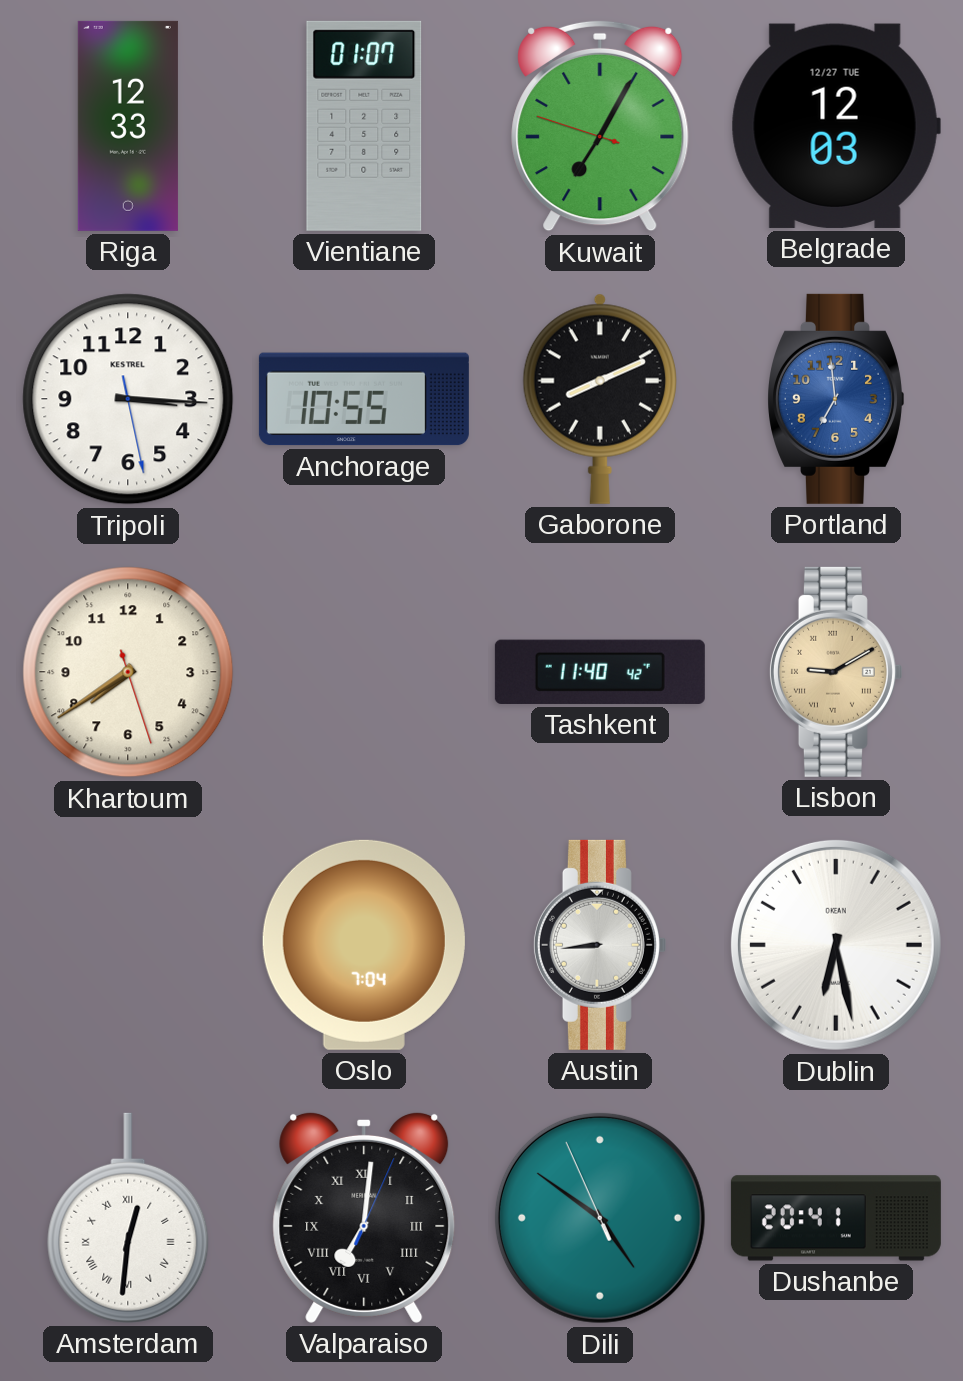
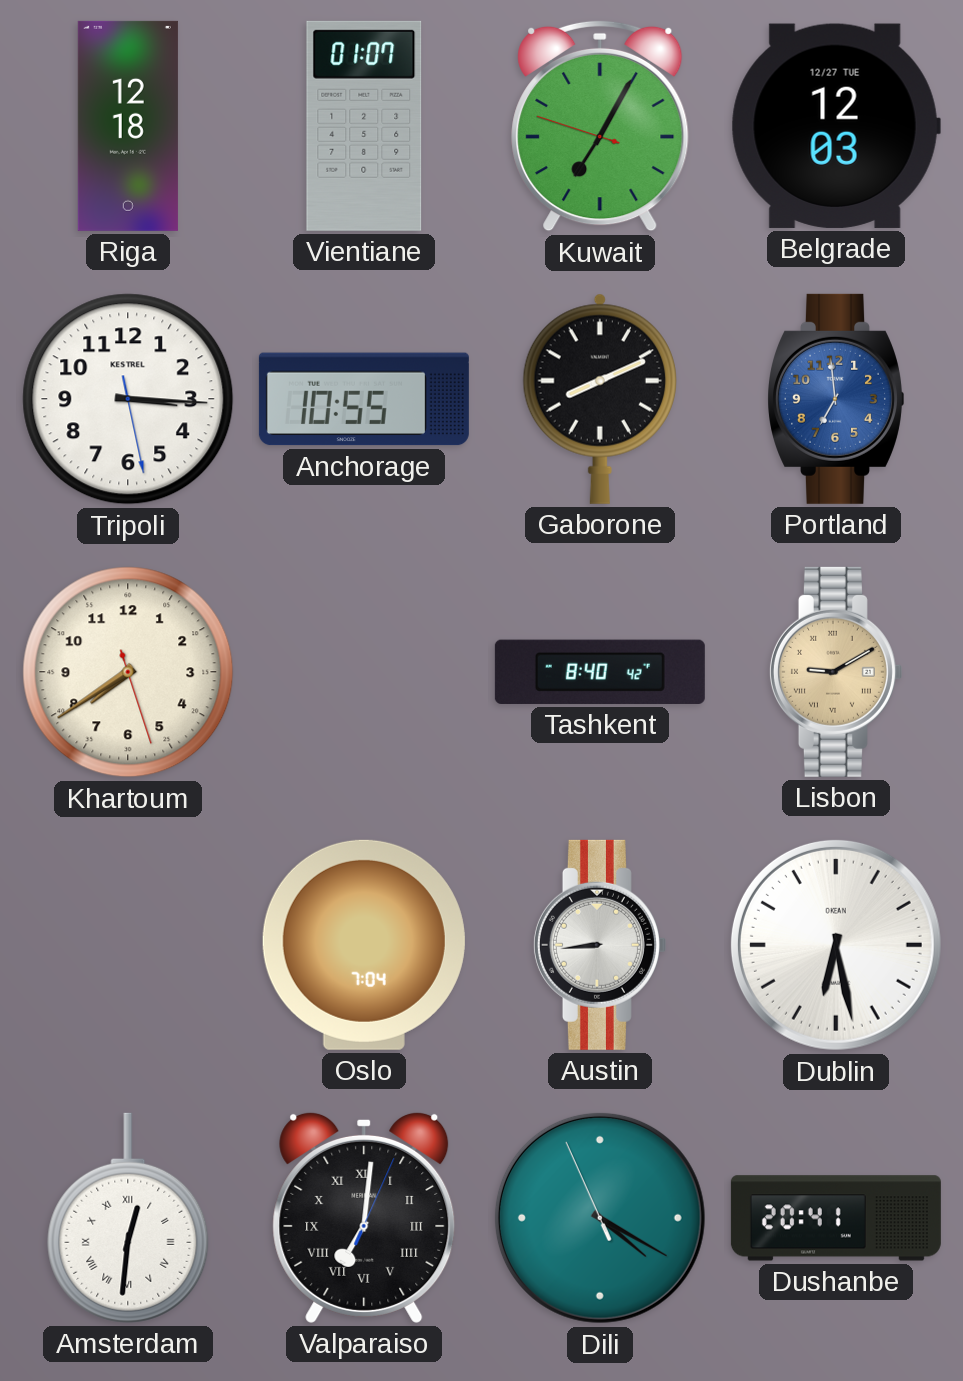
Riga: 12:33 -> 12:18
Tashkent: 11:40 -> 8:40
Dili: 4:50 -> 4:19
